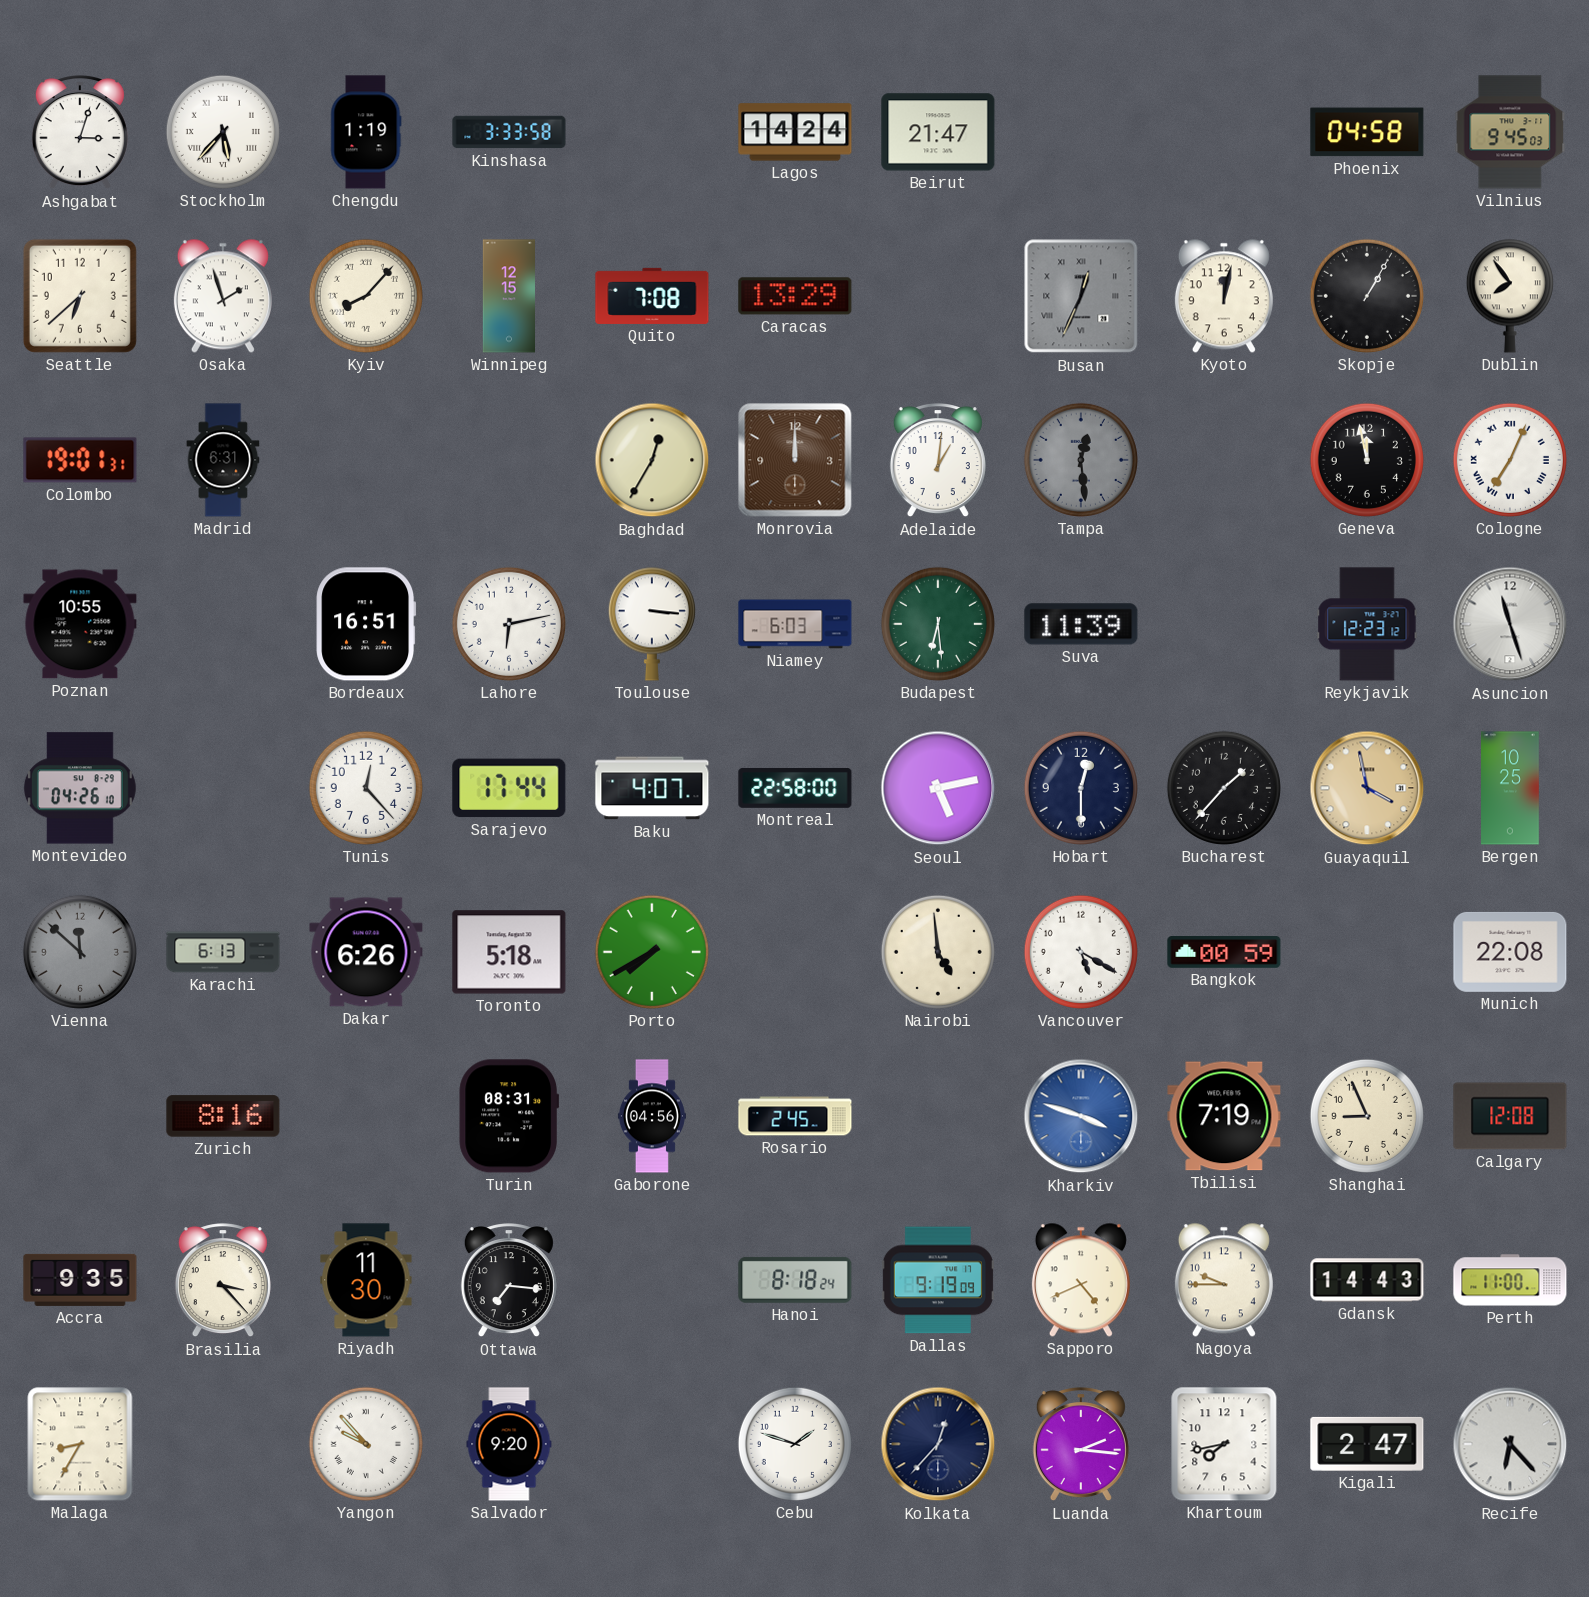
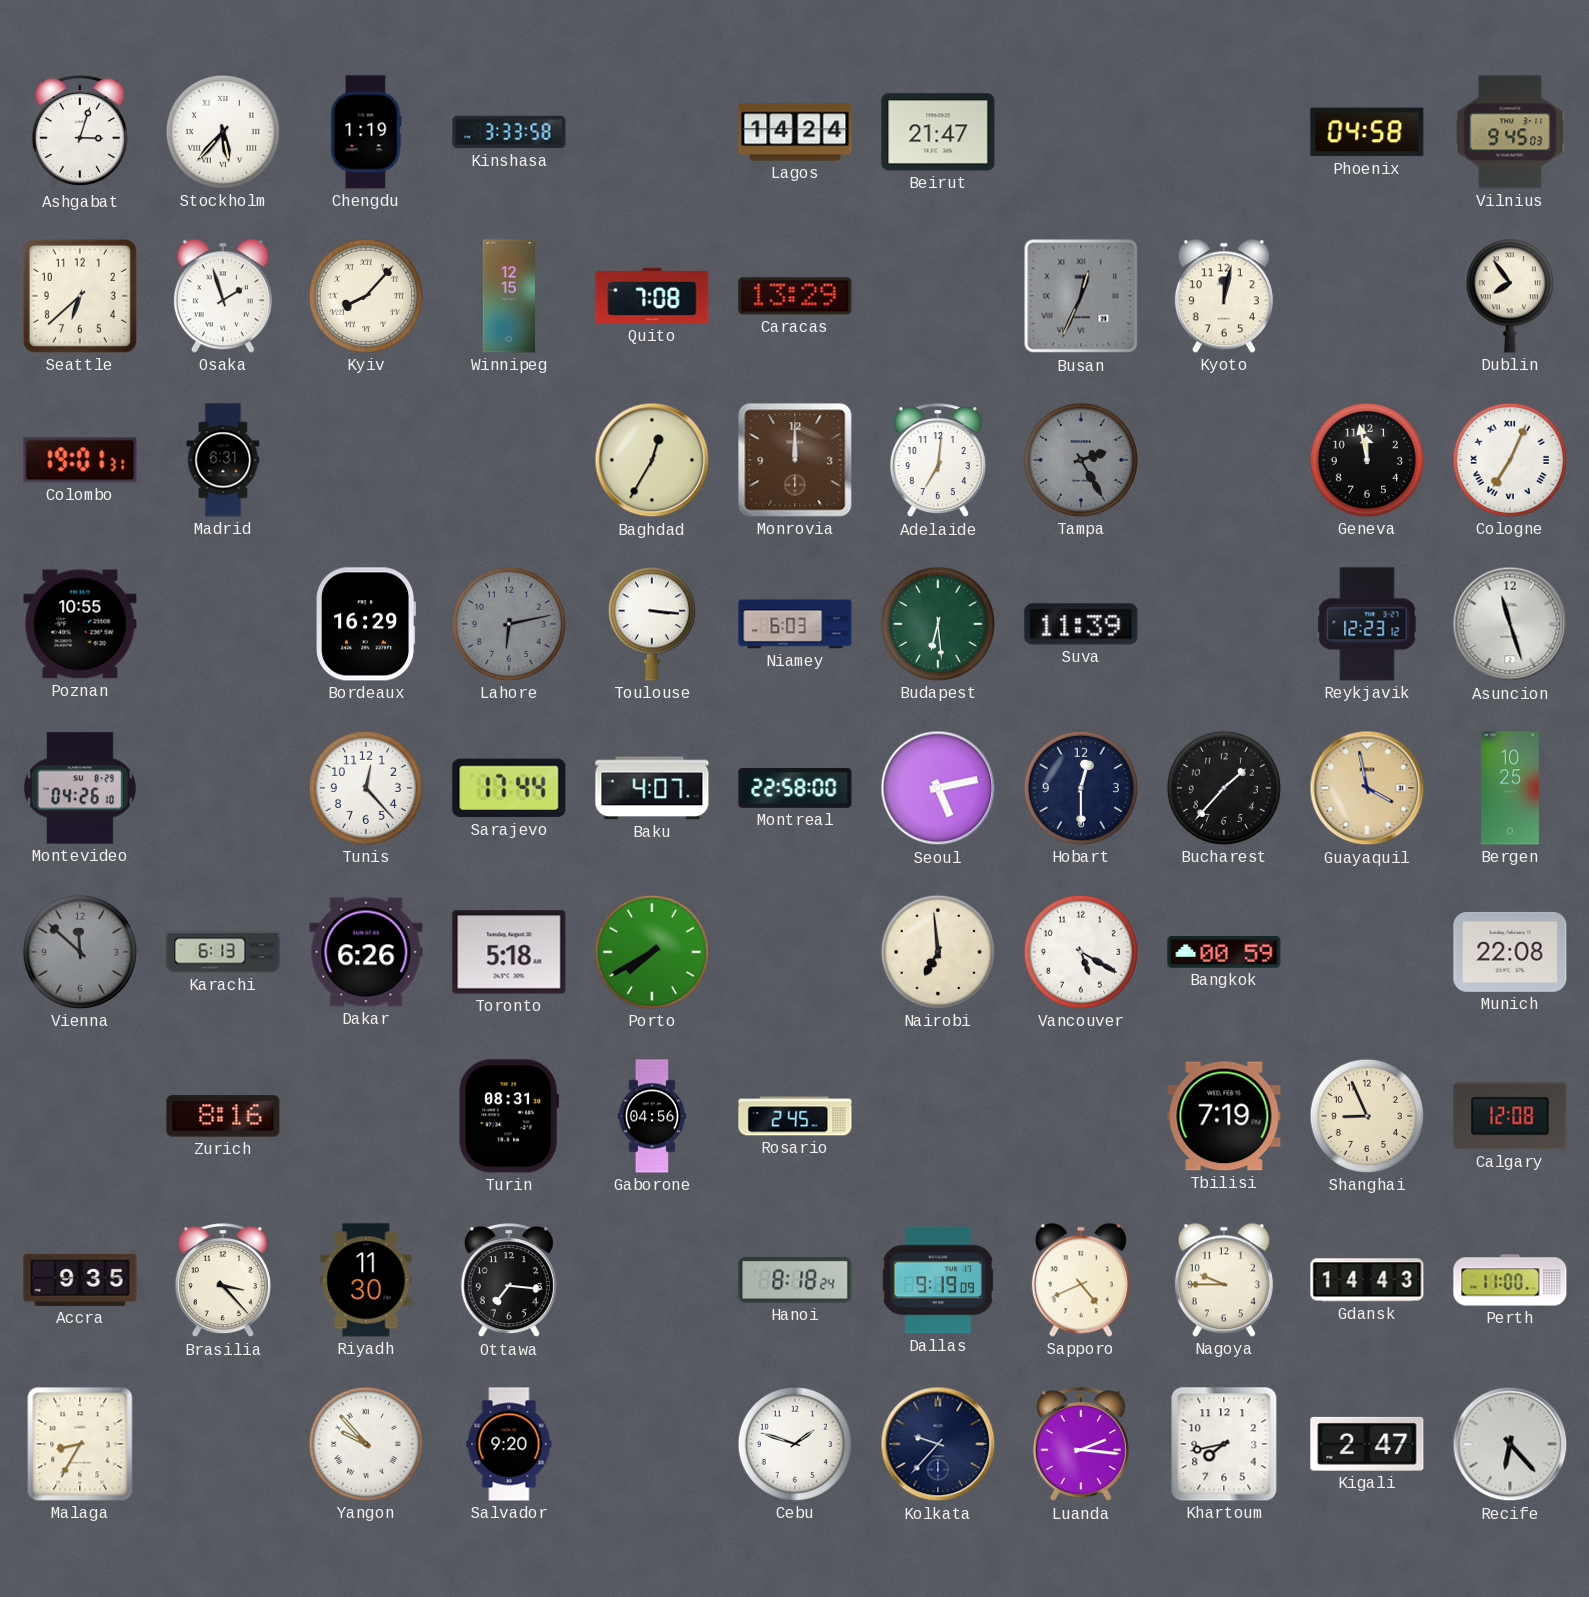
Skopje: 1:05 -> none
Adelaide: 1:01 -> 7:01
Tampa: 12:29 -> 2:25
Bordeaux: 16:51 -> 16:29
Lahore dial: white -> grey
Nairobi: 4:59 -> 6:59
Kharkiv: 3:48 -> none
Kolkata: 12:37 -> 9:37
